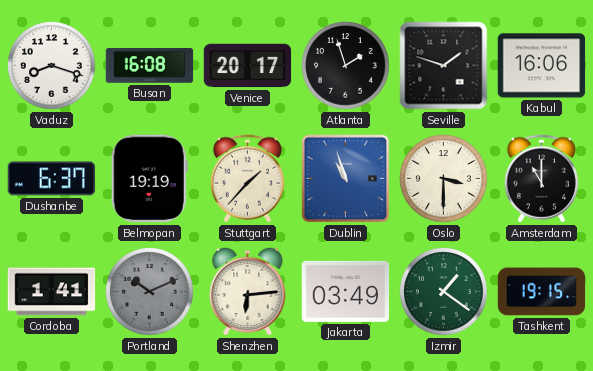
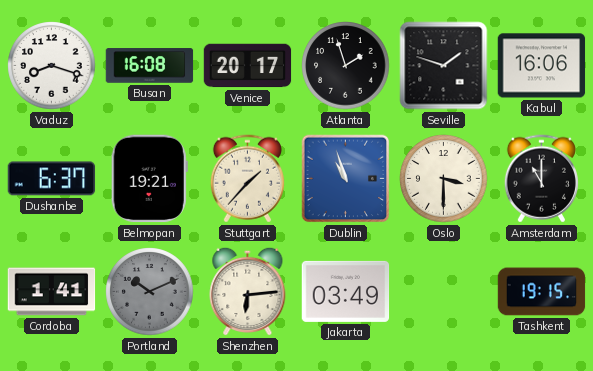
Belmopan: 19:19 -> 19:21
Izmir: 1:21 -> none
